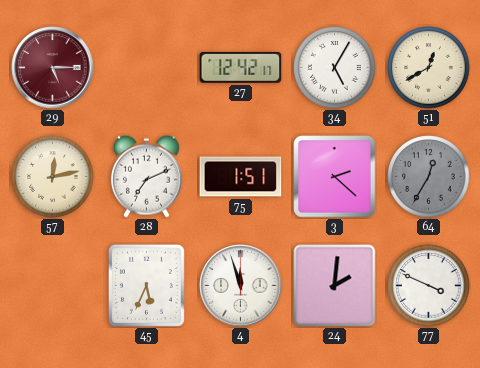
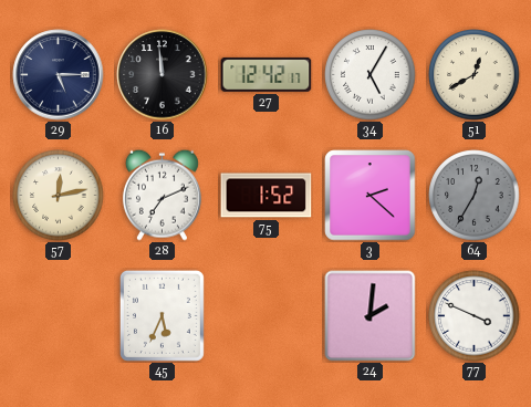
29 dial: burgundy -> navy
16: none -> 11:59
75: 1:51 -> 1:52
4: 11:57 -> none
